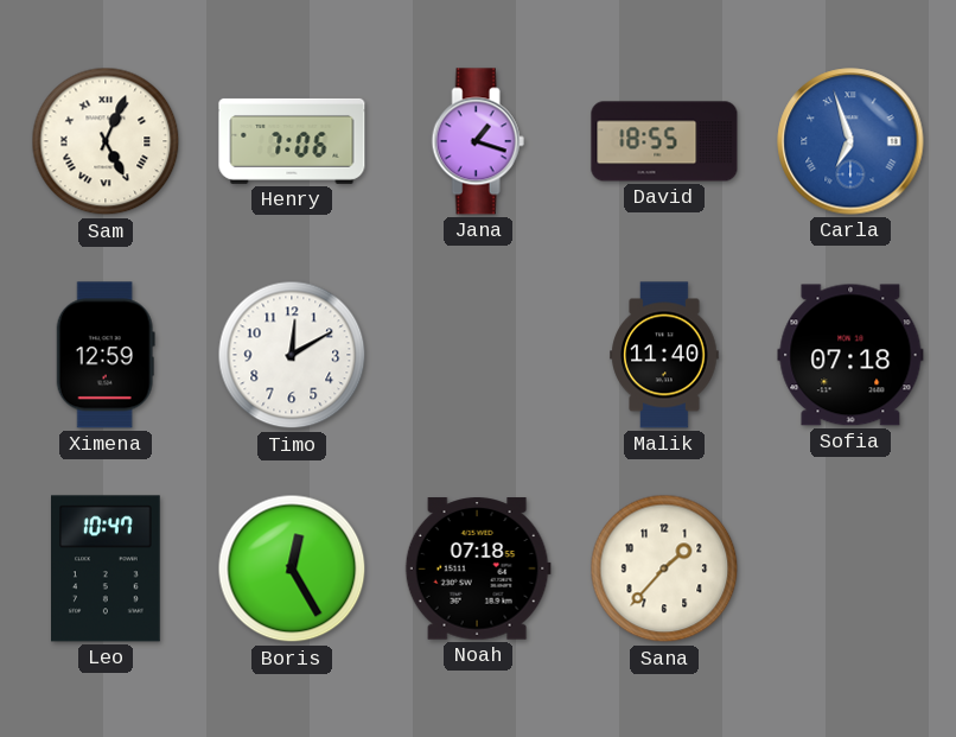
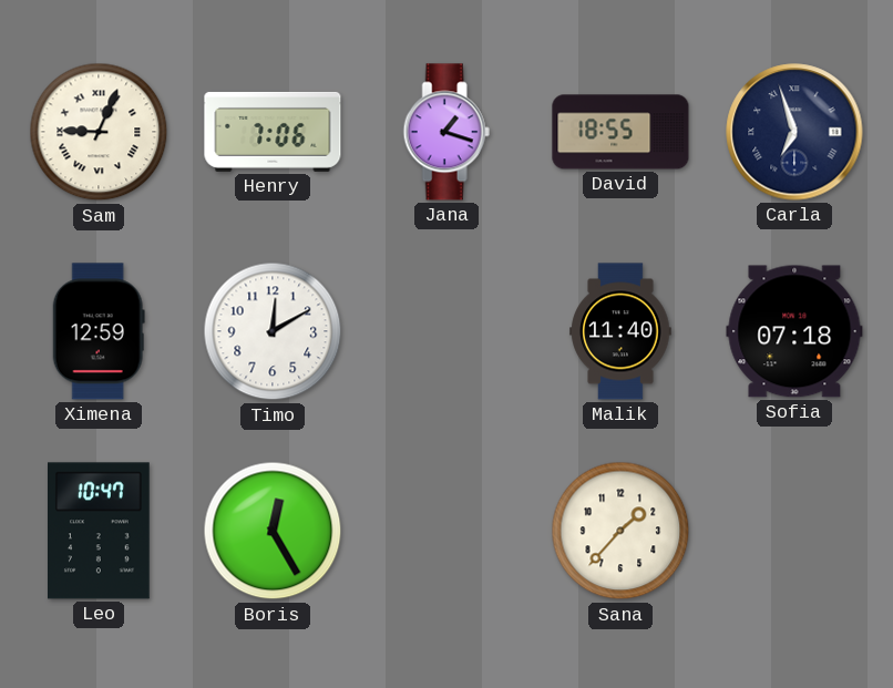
Sam: 5:04 -> 9:04
Carla dial: blue -> navy
Noah: 07:18 -> none
